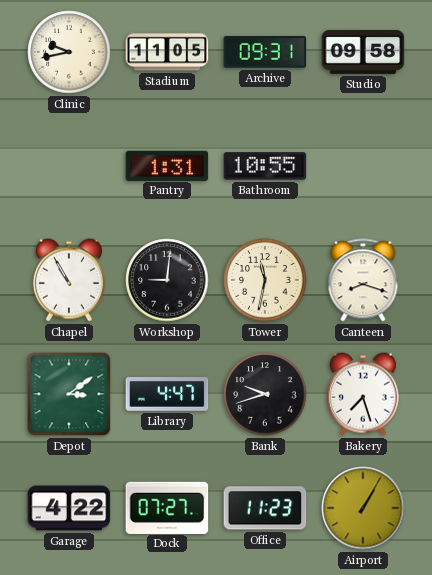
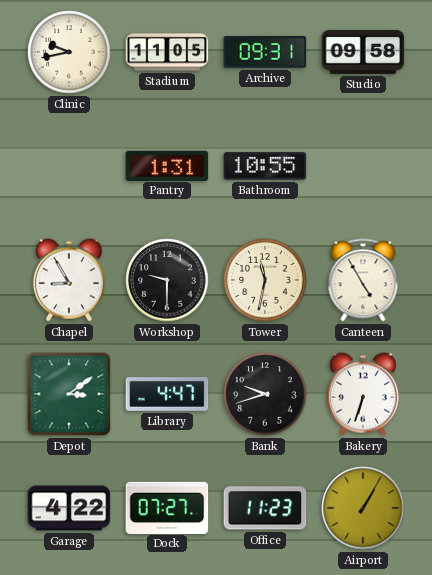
Chapel: 10:55 -> 8:55
Workshop: 9:01 -> 9:30
Canteen: 8:18 -> 4:55
Bakery: 7:27 -> 6:33
